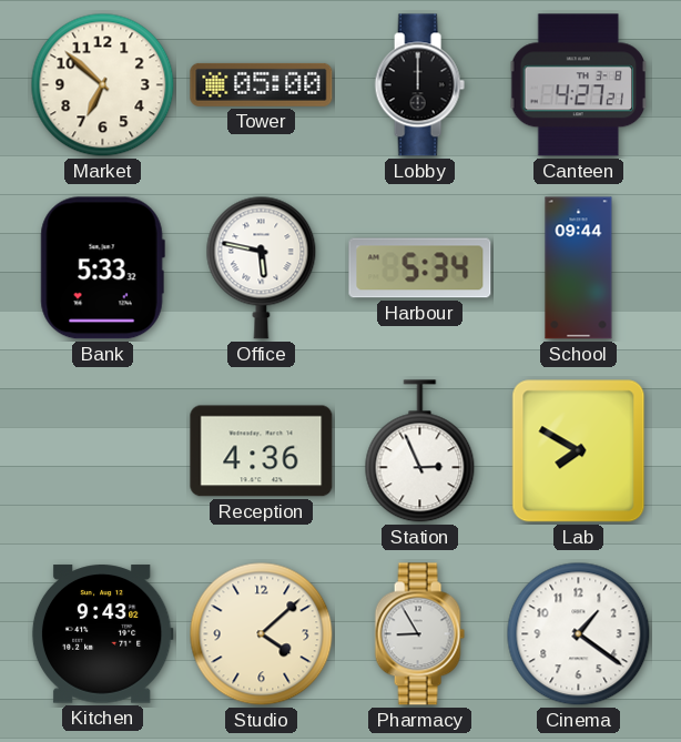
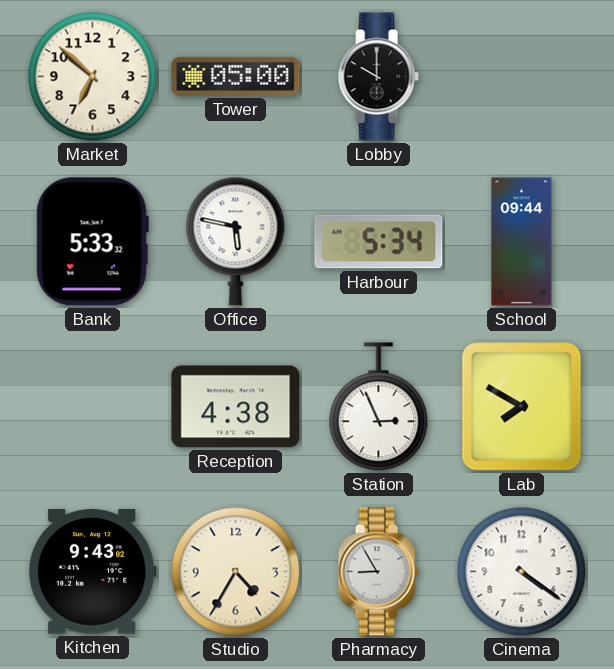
Lobby: 12:00 -> 10:00
Canteen: 4:27 -> none
Reception: 4:36 -> 4:38
Studio: 4:08 -> 4:35
Cinema: 1:21 -> 4:21
